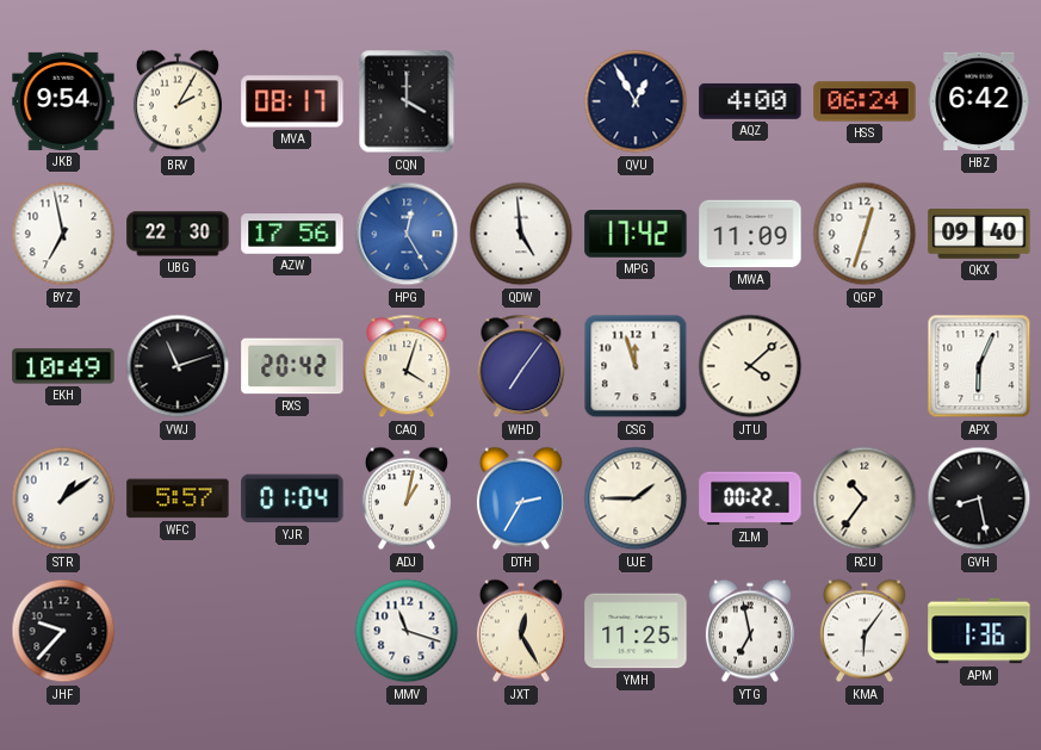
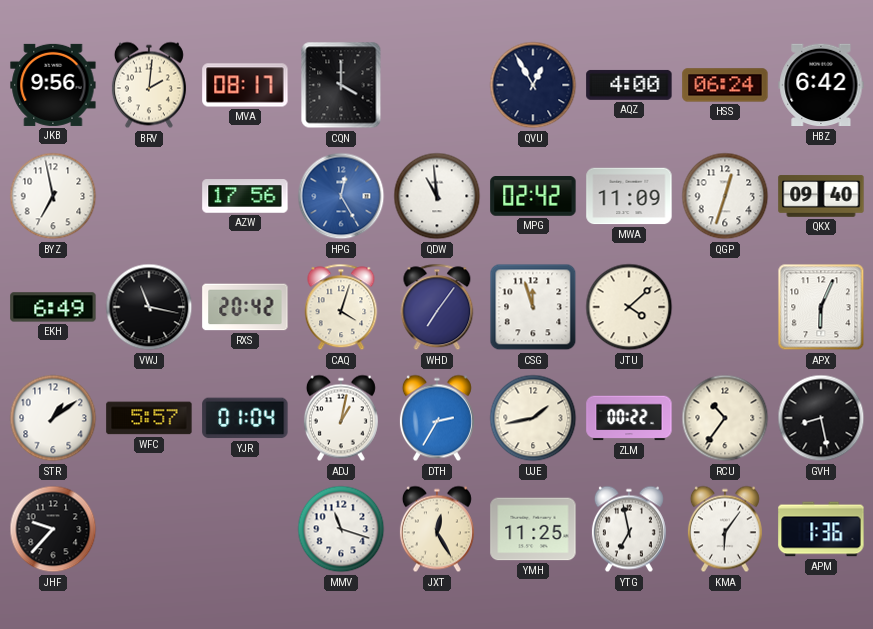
JKB: 9:54 -> 9:56
BRV: 2:05 -> 2:01
UBG: 22:30 -> none
QDW: 4:59 -> 10:59
MPG: 17:42 -> 02:42
EKH: 10:49 -> 6:49
VWJ: 11:12 -> 11:17
UJE: 1:45 -> 1:43
